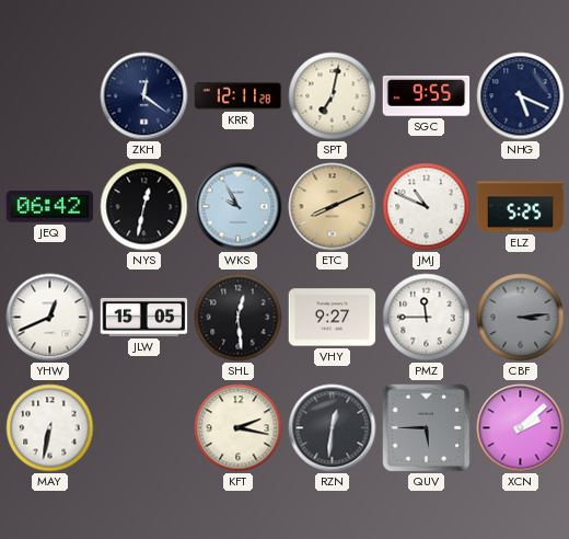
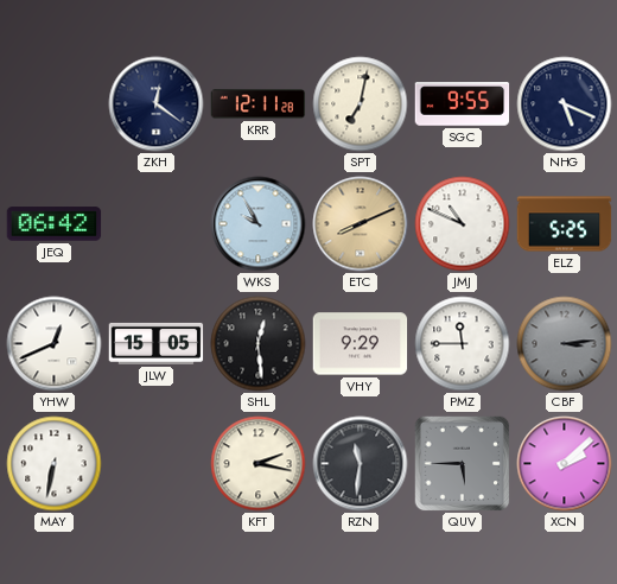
NYS: 12:32 -> none
VHY: 9:27 -> 9:29
RZN: 12:31 -> 11:31
